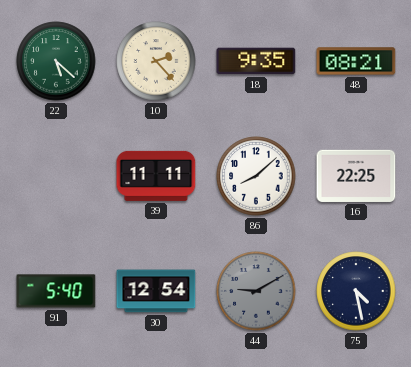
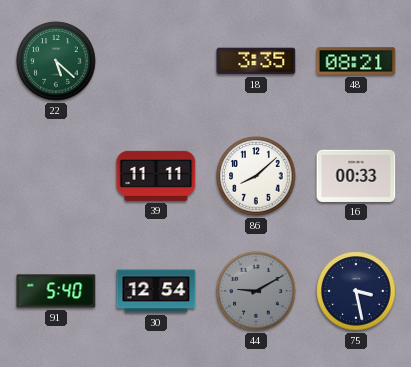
10: 2:23 -> none
18: 9:35 -> 3:35
16: 22:25 -> 00:33
75: 4:28 -> 3:28
